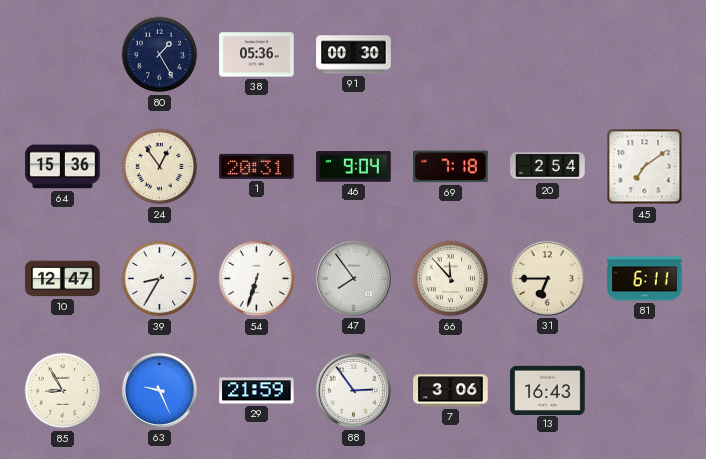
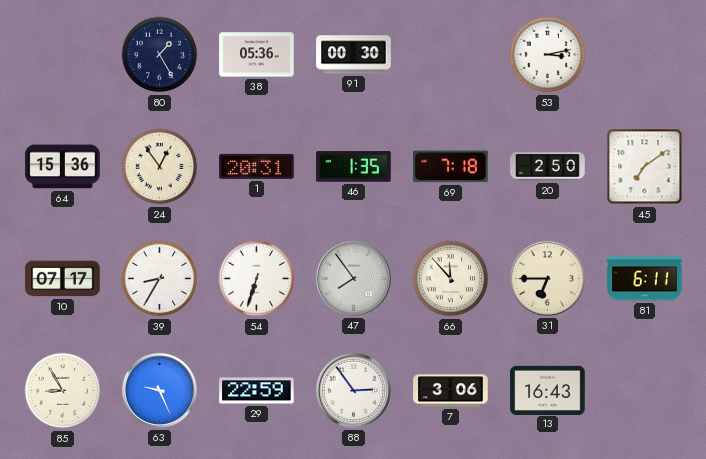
53: none -> 3:13
46: 9:04 -> 1:35
20: 2:54 -> 2:50
10: 12:47 -> 07:17
29: 21:59 -> 22:59
